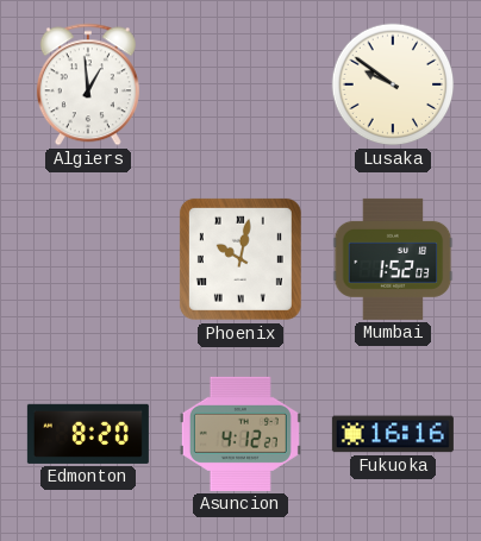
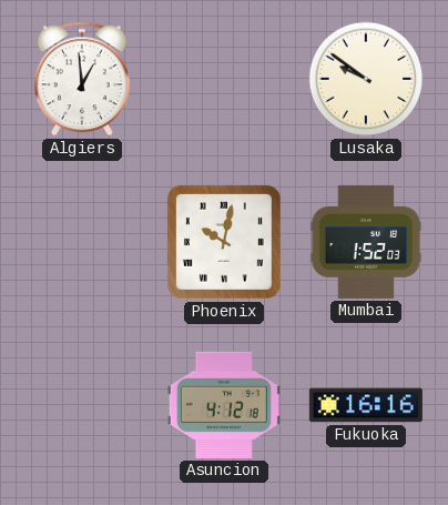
Edmonton: 8:20 -> none
Asuncion: 4:12:27 -> 4:12:18
